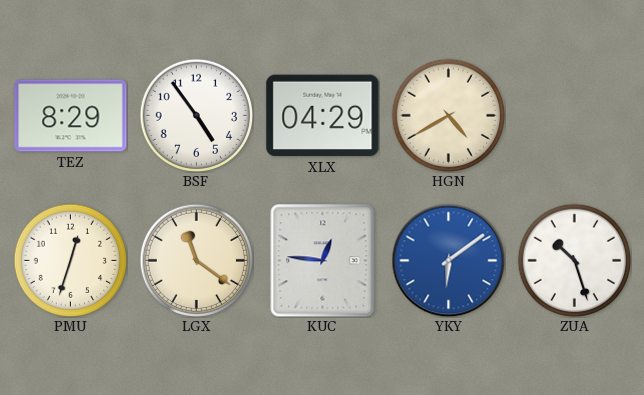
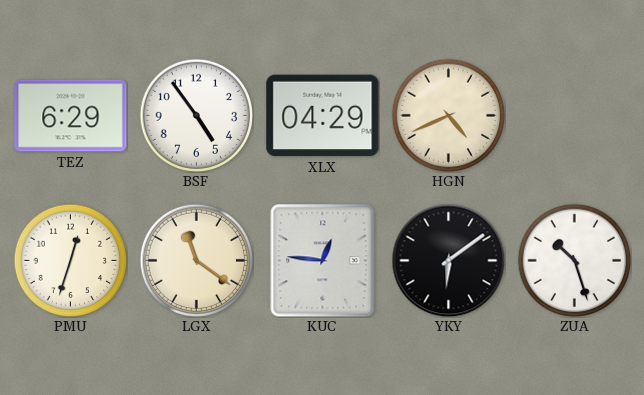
TEZ: 8:29 -> 6:29
HGN: 4:40 -> 4:41
YKY dial: blue -> black
